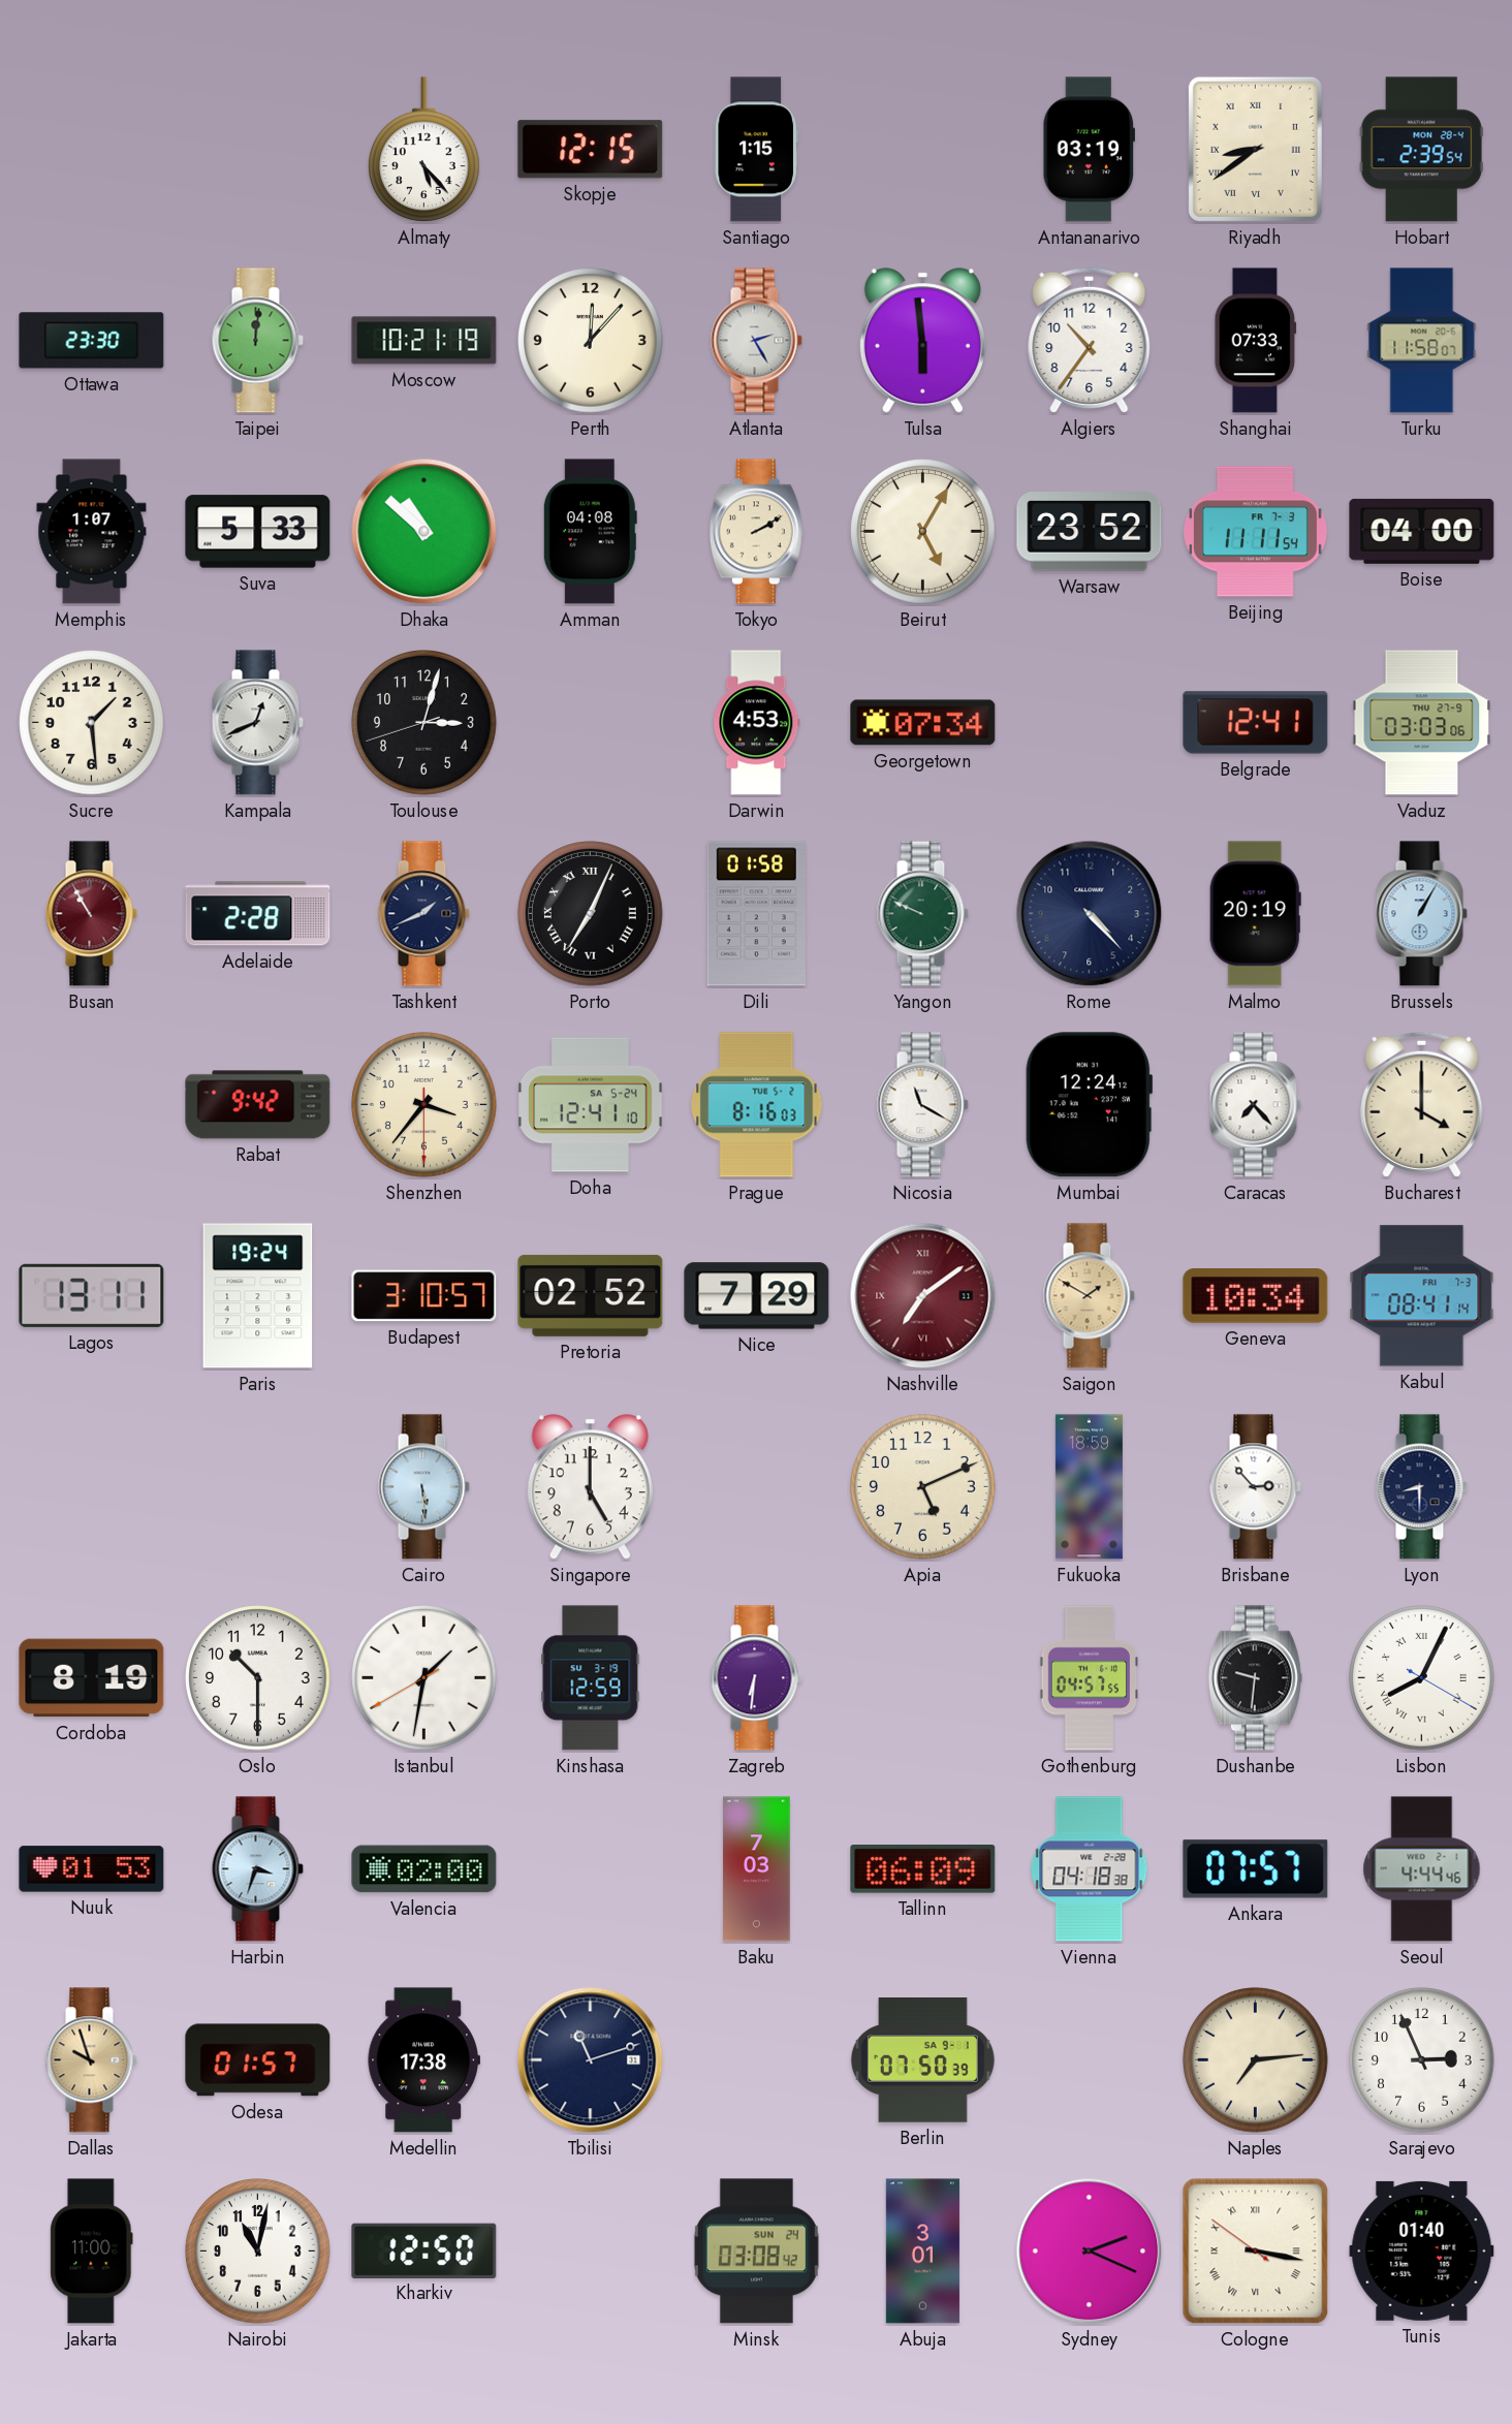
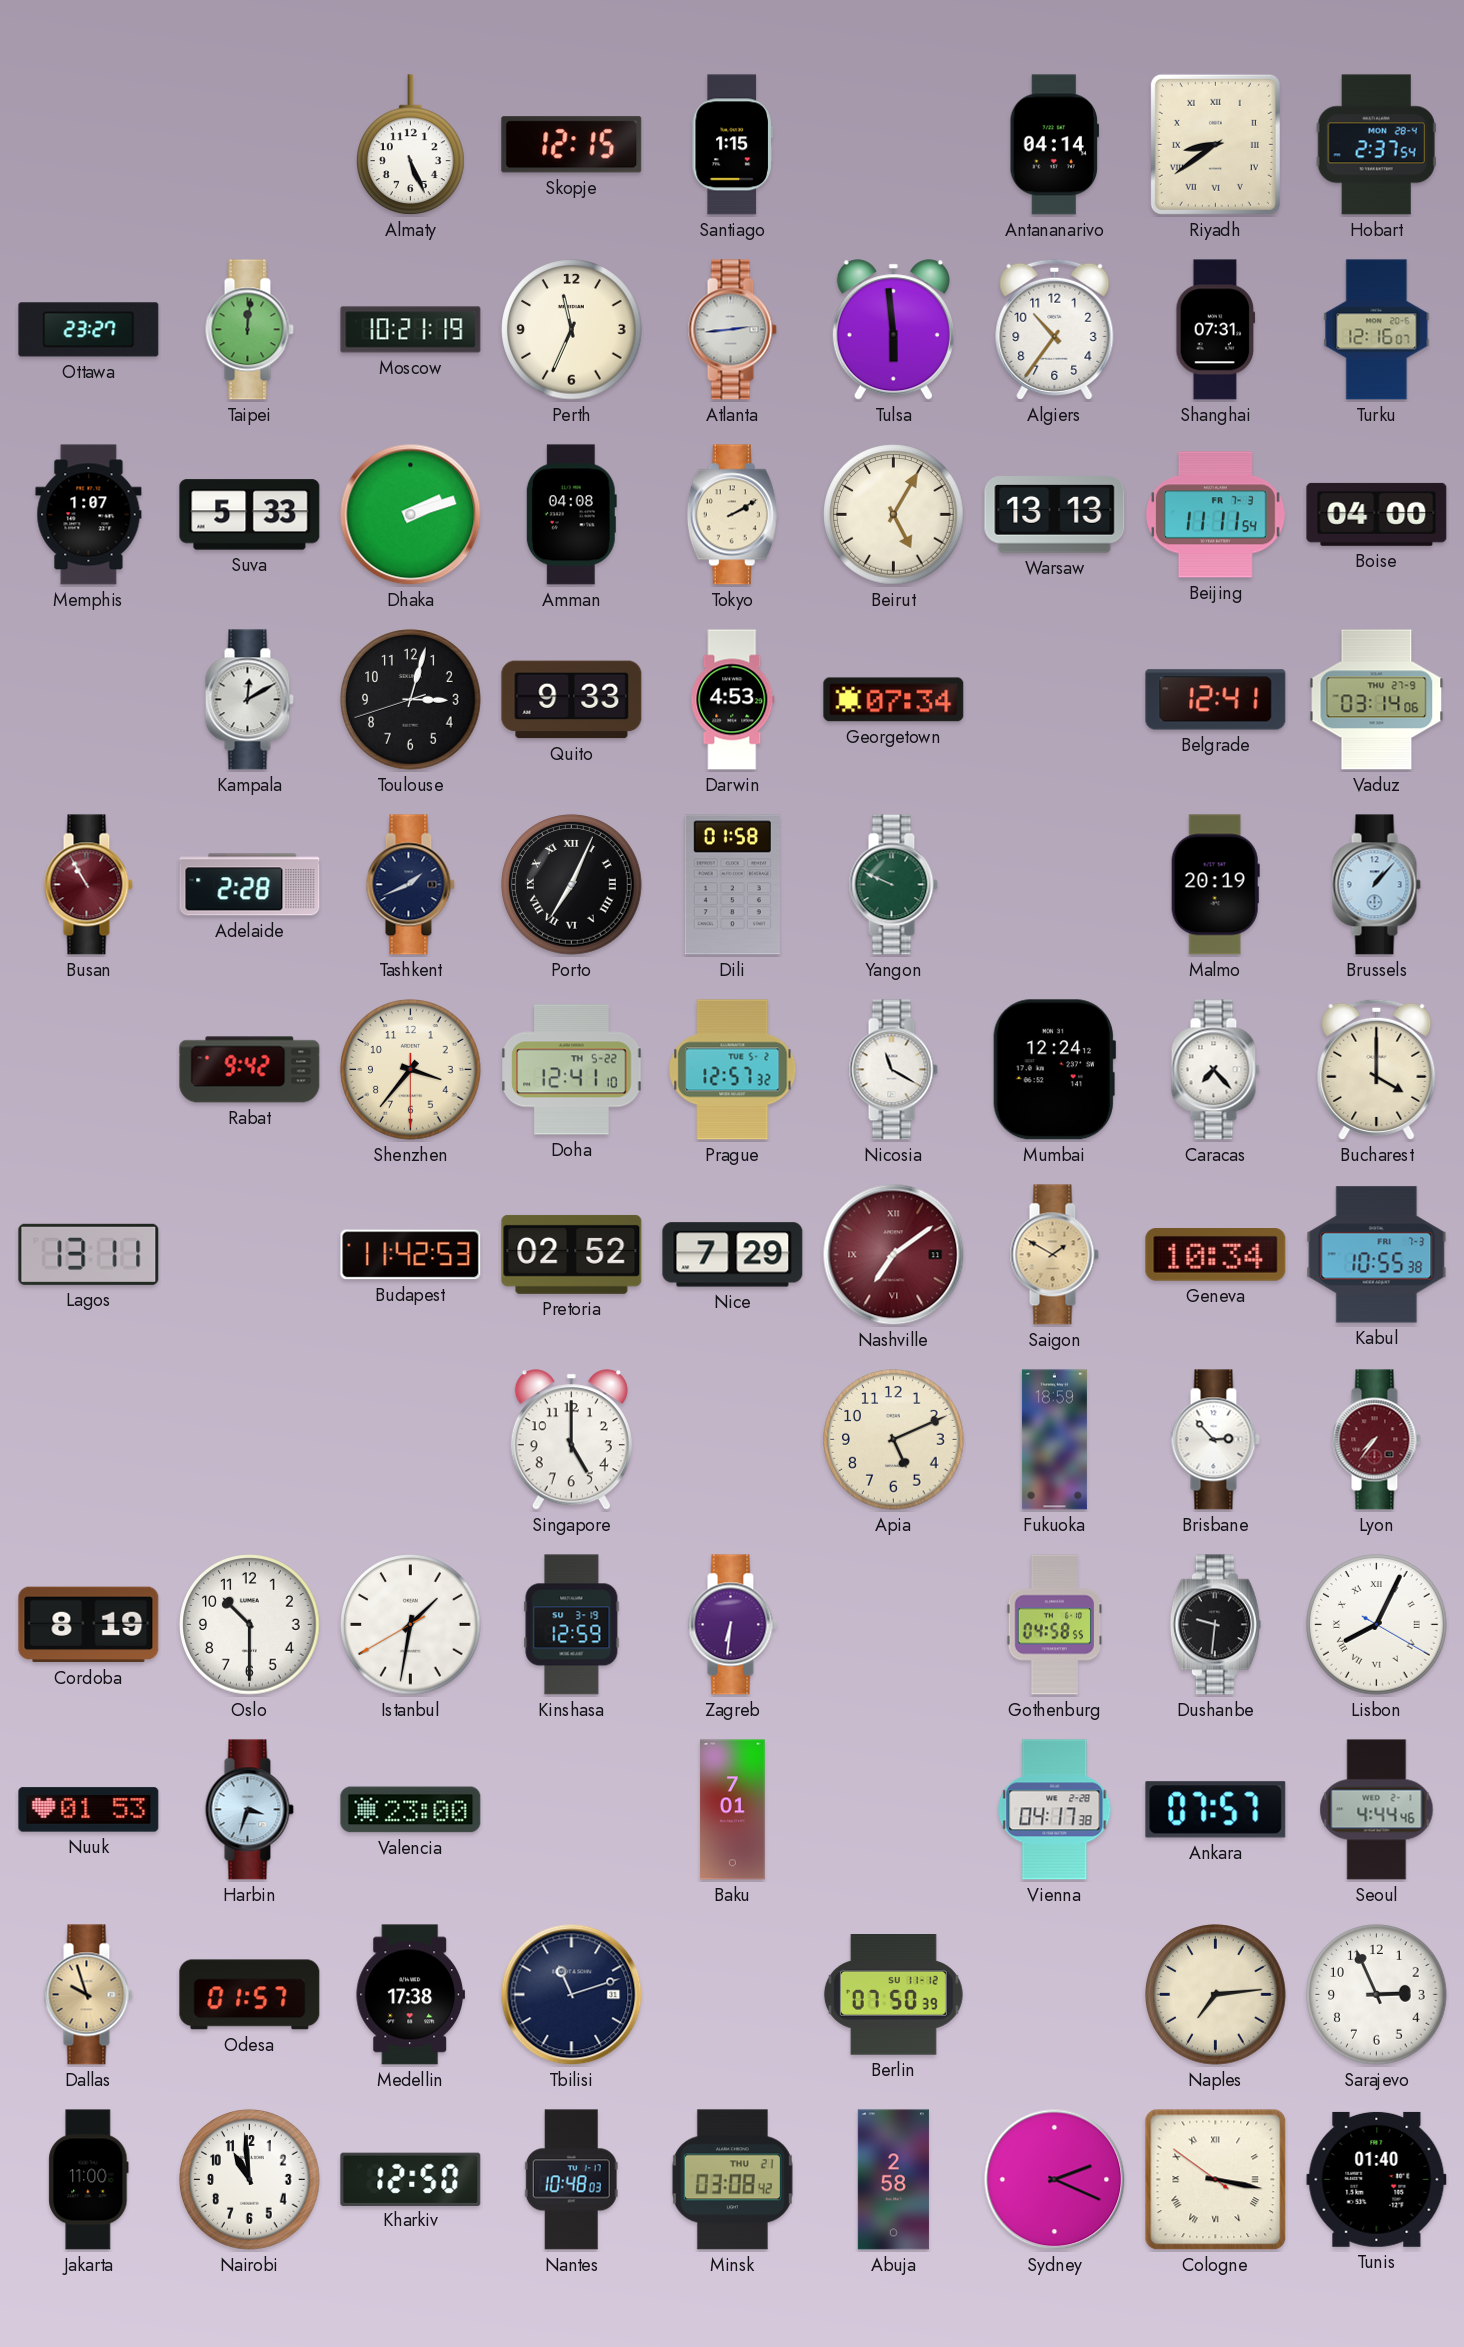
Almaty: 5:23 -> 5:26
Antananarivo: 03:19 -> 04:14
Hobart: 2:39 -> 2:37
Ottawa: 23:30 -> 23:27
Perth: 12:07 -> 11:34
Atlanta: 2:25 -> 2:44
Shanghai: 07:33 -> 07:31
Turku: 11:58 -> 12:16
Dhaka: 10:52 -> 2:12
Warsaw: 23:52 -> 13:13
Sucre: 1:29 -> none
Kampala: 12:41 -> 12:10
Quito: none -> 9:33
Vaduz: 03:03 -> 03:14
Rome: 4:23 -> none
Brussels: 1:05 -> 1:07
Doha date: SA 5-24 -> TH 5-22
Prague: 8:16 -> 12:57
Paris: 19:24 -> none
Budapest: 3:10 -> 11:42
Kabul: 08:41 -> 10:55
Cairo: 5:29 -> none
Lyon: 8:30 -> 7:36
Lyon dial: navy -> burgundy
Gothenburg: 04:57 -> 04:58
Valencia: 02:00 -> 23:00
Baku: 7:03 -> 7:01
Tallinn: 06:09 -> none
Vienna: 04:18 -> 04:17
Berlin date: SA 9-1 -> SU 11-12
Nairobi: 11:02 -> 10:59
Nantes: none -> 10:48
Minsk date: SUN 24 -> THU 21
Abuja: 3:01 -> 2:58
